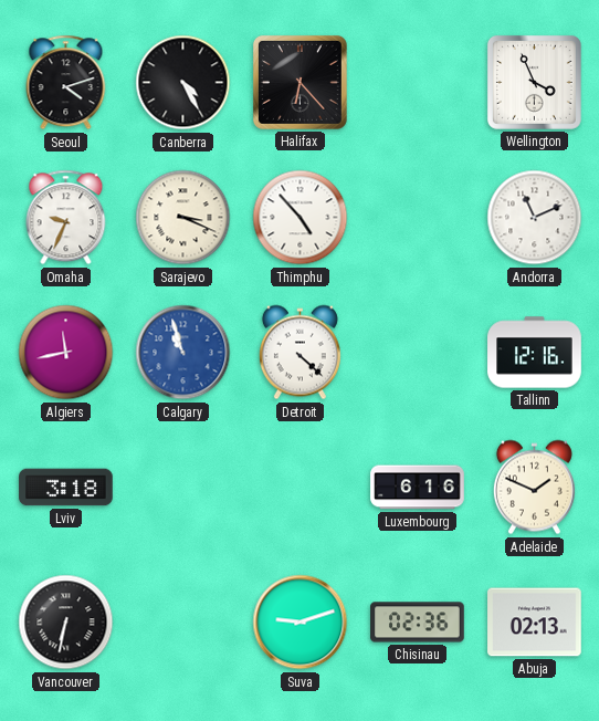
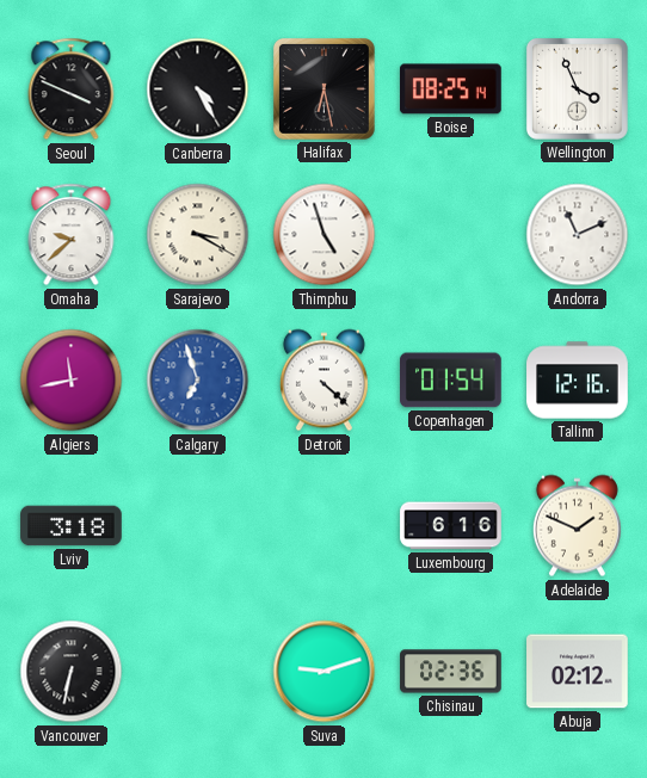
Seoul: 4:12 -> 3:49
Halifax: 6:23 -> 6:28
Boise: none -> 08:25
Omaha: 9:34 -> 9:38
Sarajevo: 3:19 -> 3:20
Thimphu: 4:53 -> 4:57
Calgary: 10:57 -> 6:57
Copenhagen: none -> 01:54
Abuja: 02:13 -> 02:12
